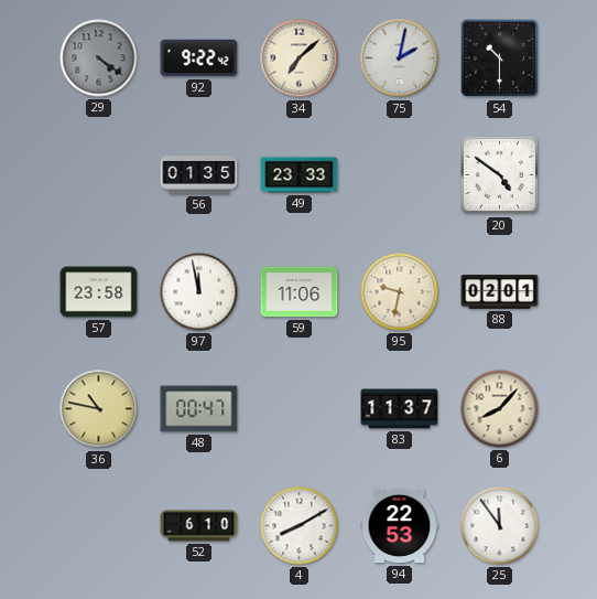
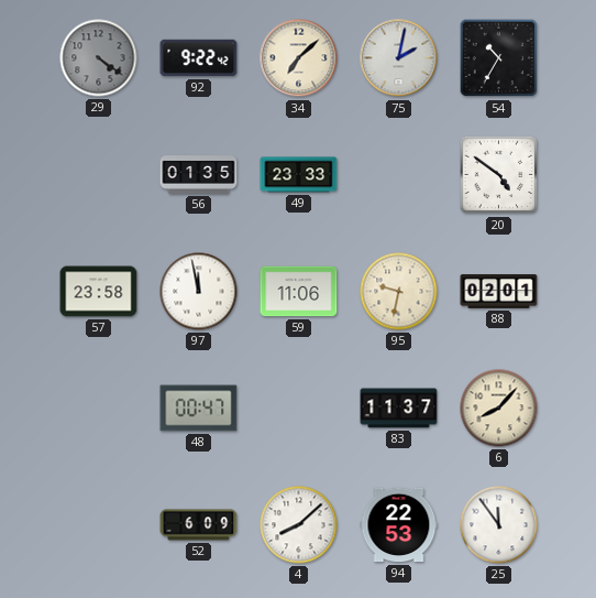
54: 10:30 -> 10:35
36: 10:47 -> none
52: 6:10 -> 6:09
4: 8:10 -> 8:08
